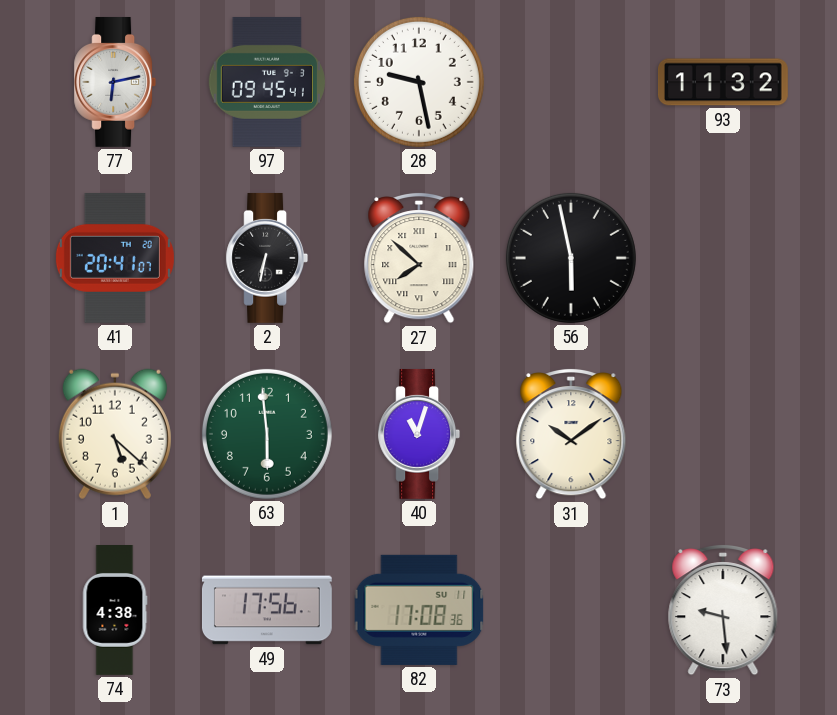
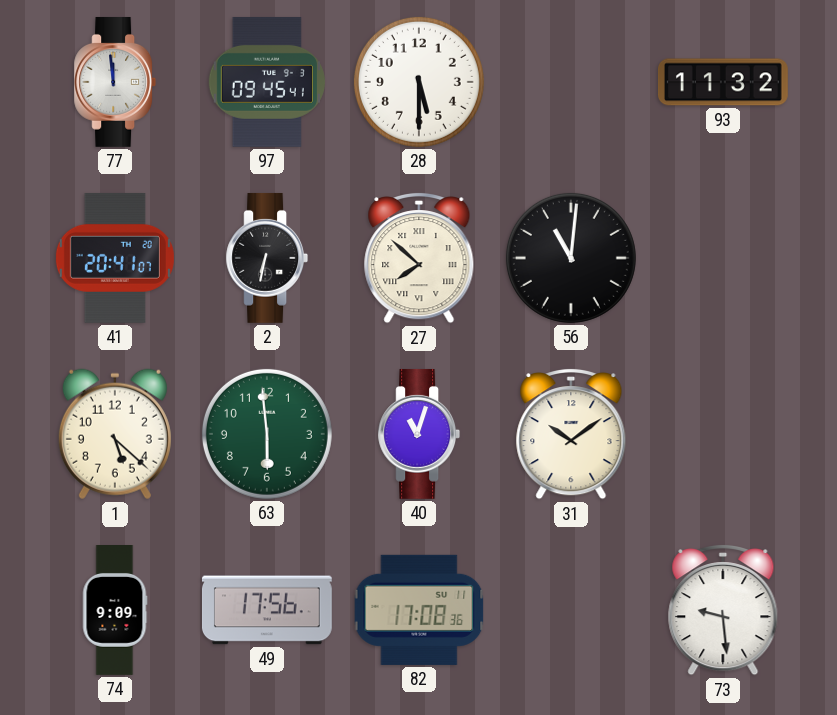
77: 6:13 -> 11:59
28: 9:28 -> 5:30
56: 5:58 -> 11:01
74: 4:38 -> 9:09
